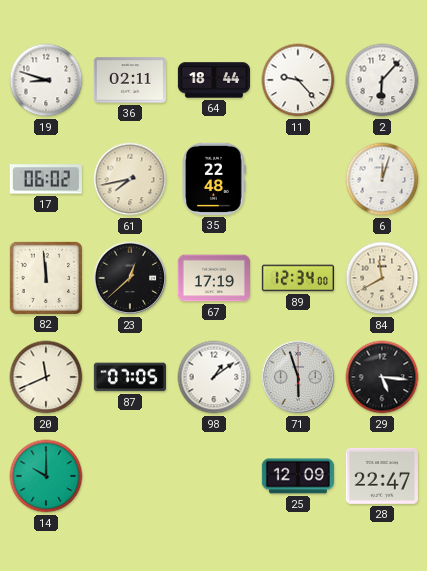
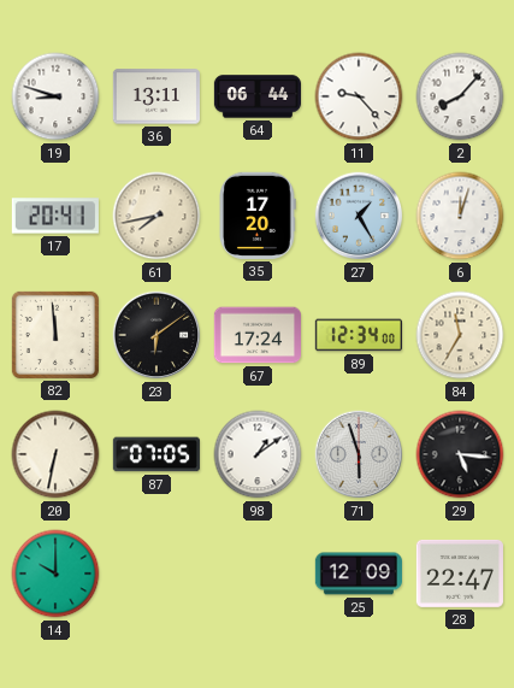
36: 02:11 -> 13:11
64: 18:44 -> 06:44
2: 6:07 -> 8:07
17: 06:02 -> 20:41
35: 22:48 -> 17:20
27: none -> 1:25
23: 12:38 -> 6:09
67: 17:19 -> 17:24
84: 11:40 -> 11:35
20: 11:41 -> 6:32
